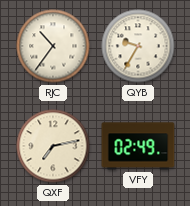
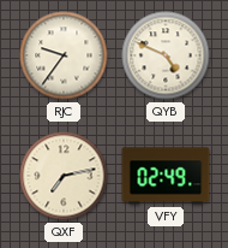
RJC: 10:36 -> 9:36
QYB: 9:35 -> 4:49
